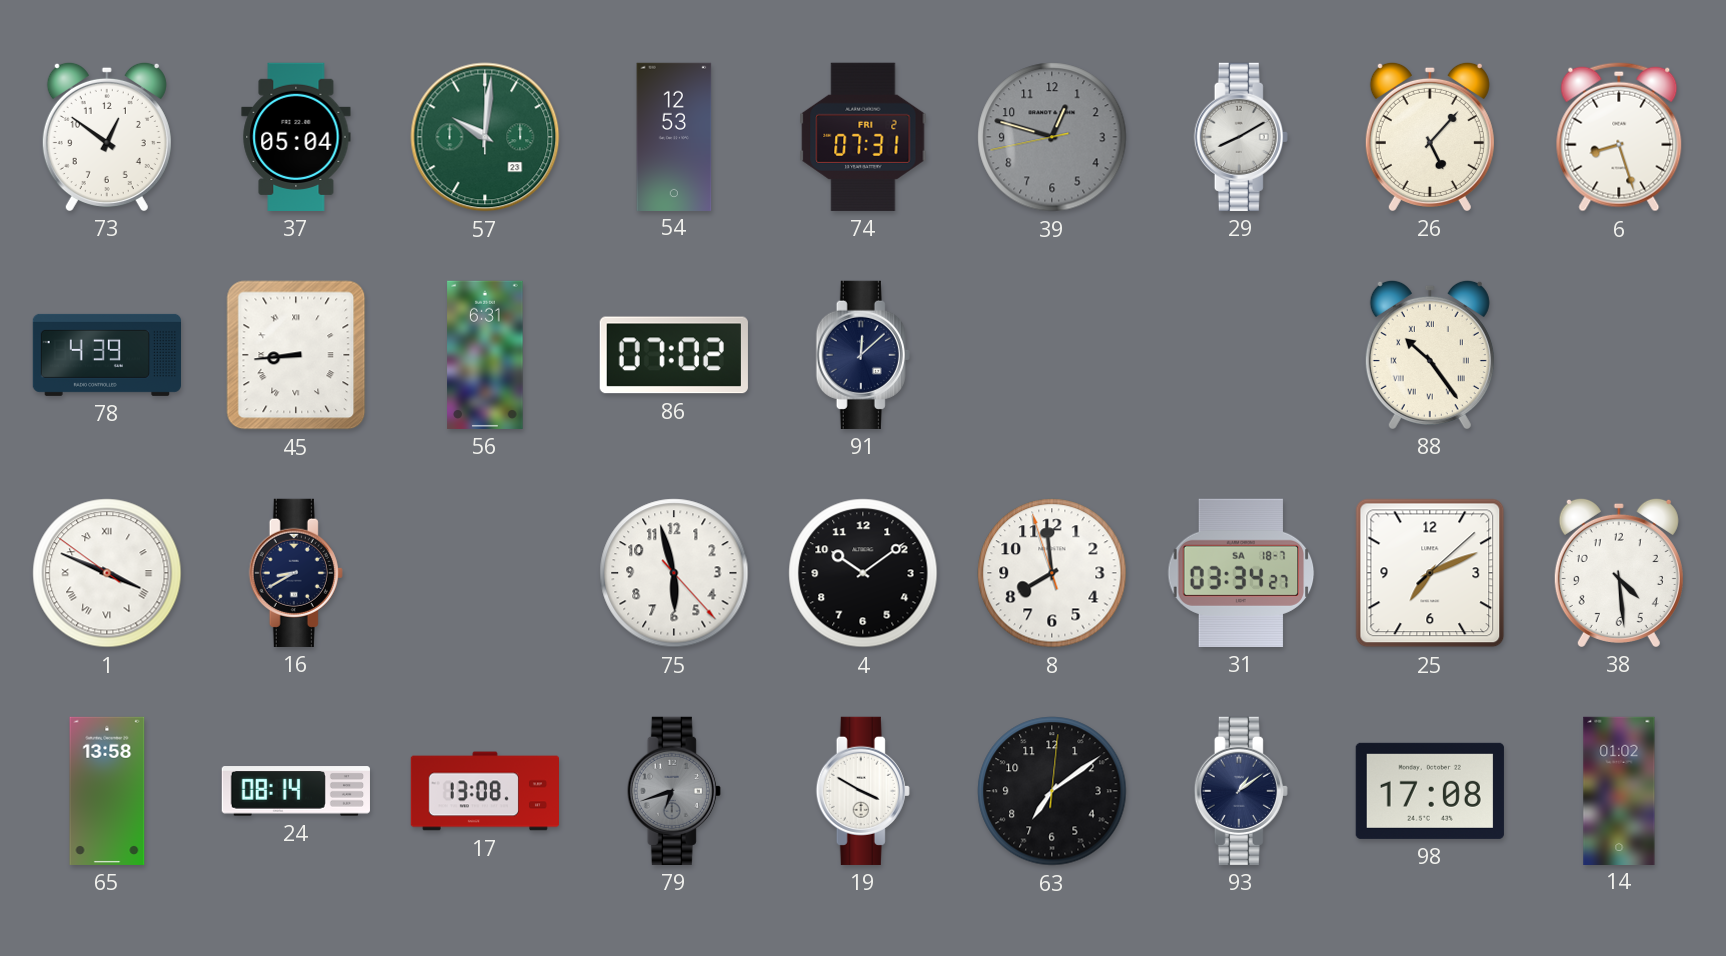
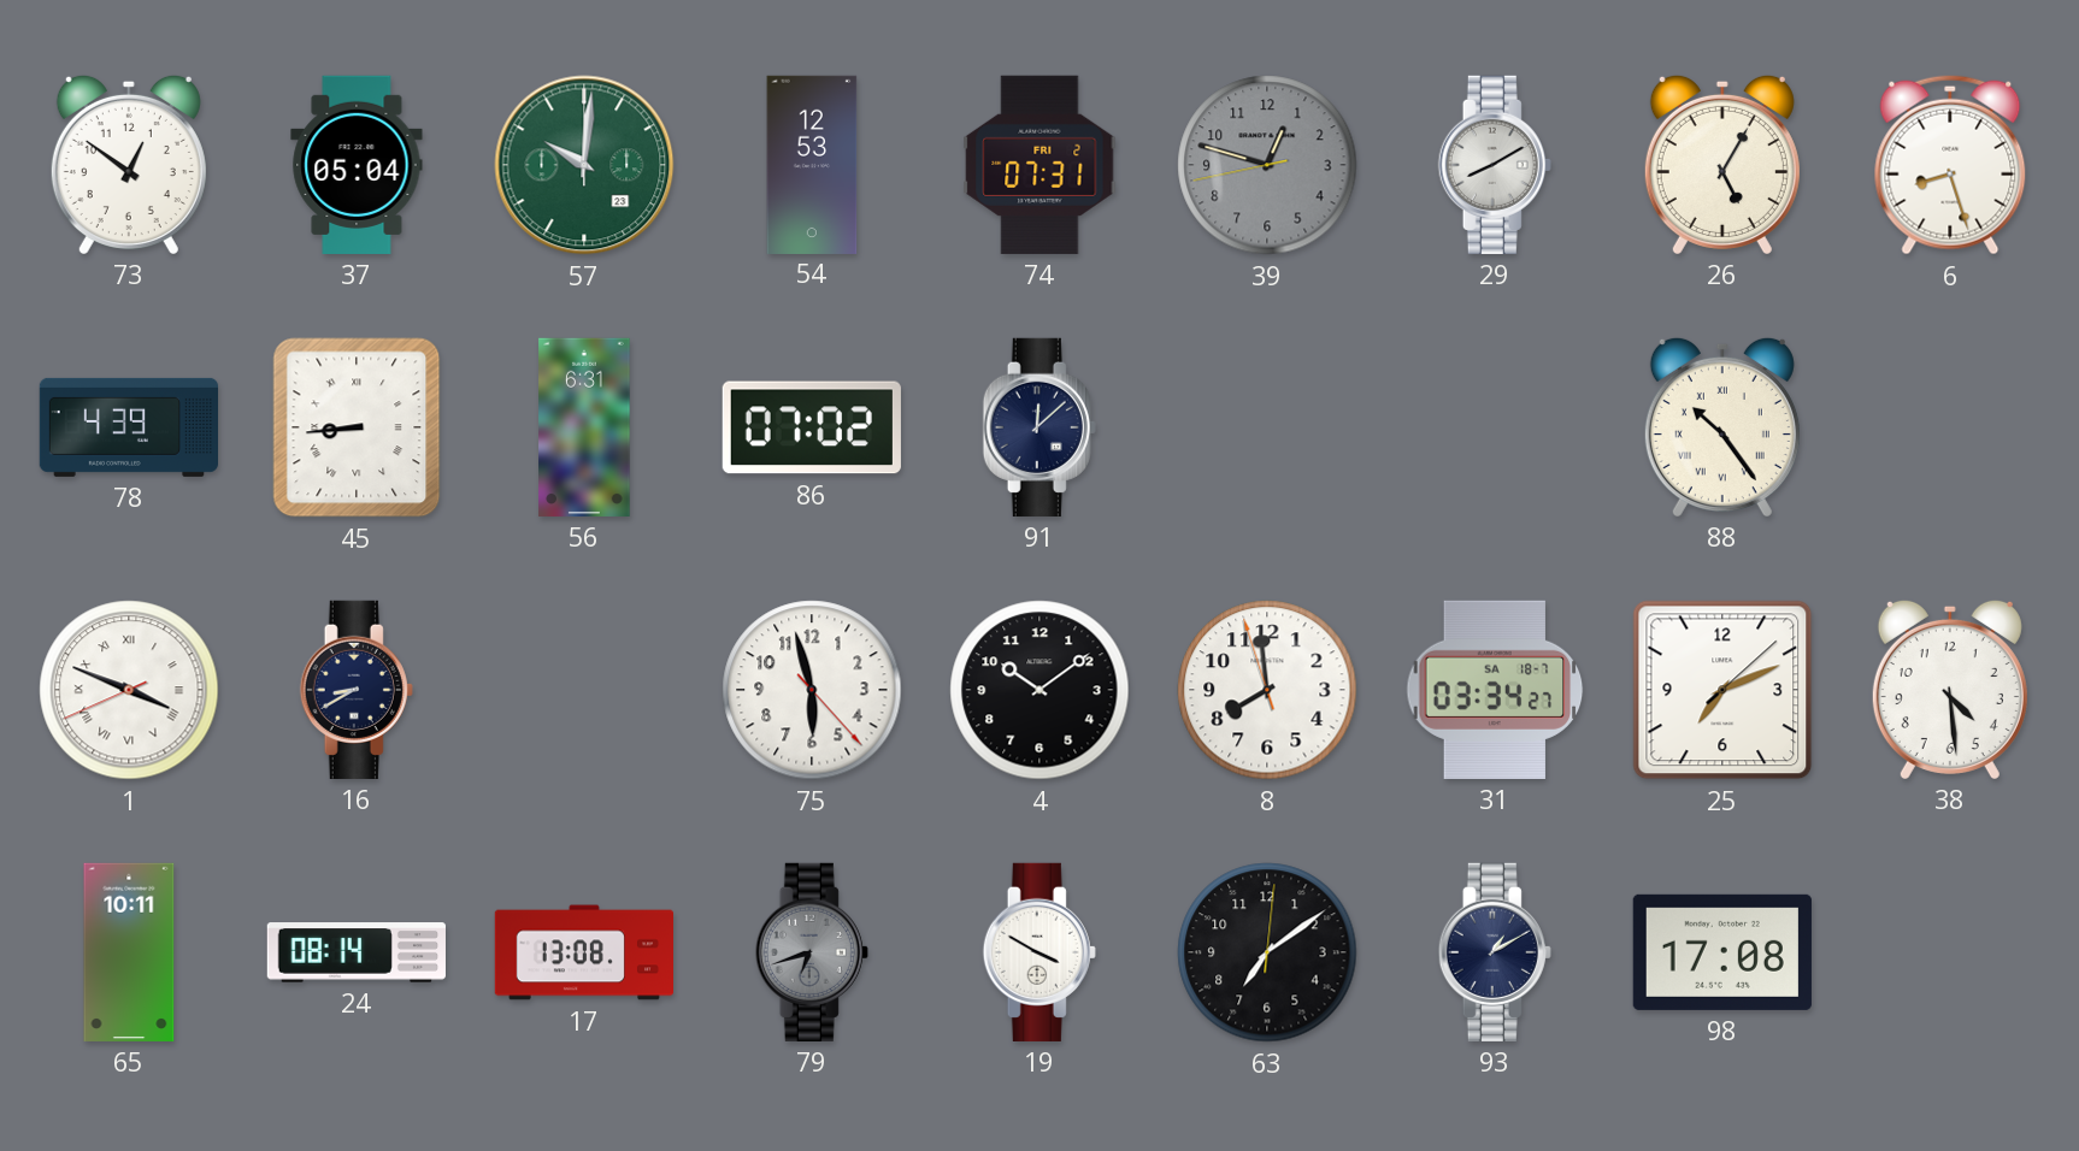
26: 5:07 -> 5:05
1: 3:48:51 -> 3:48:41
65: 13:58 -> 10:11
93: 1:09 -> 1:10
14: 01:02 -> none
